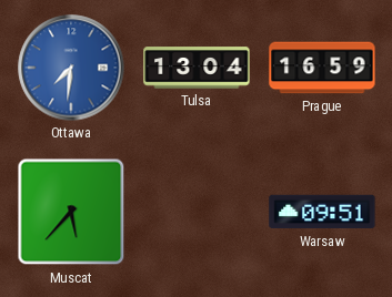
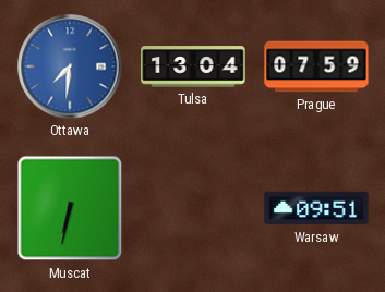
Prague: 16:59 -> 07:59
Muscat: 5:37 -> 6:32
